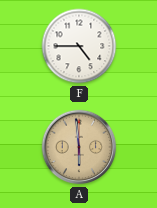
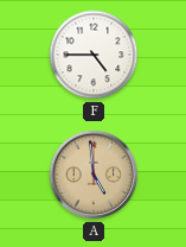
A: 5:59 -> 4:59
